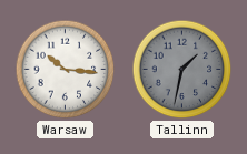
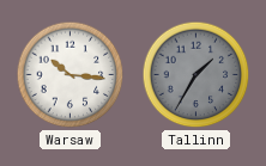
Tallinn: 1:32 -> 1:35
